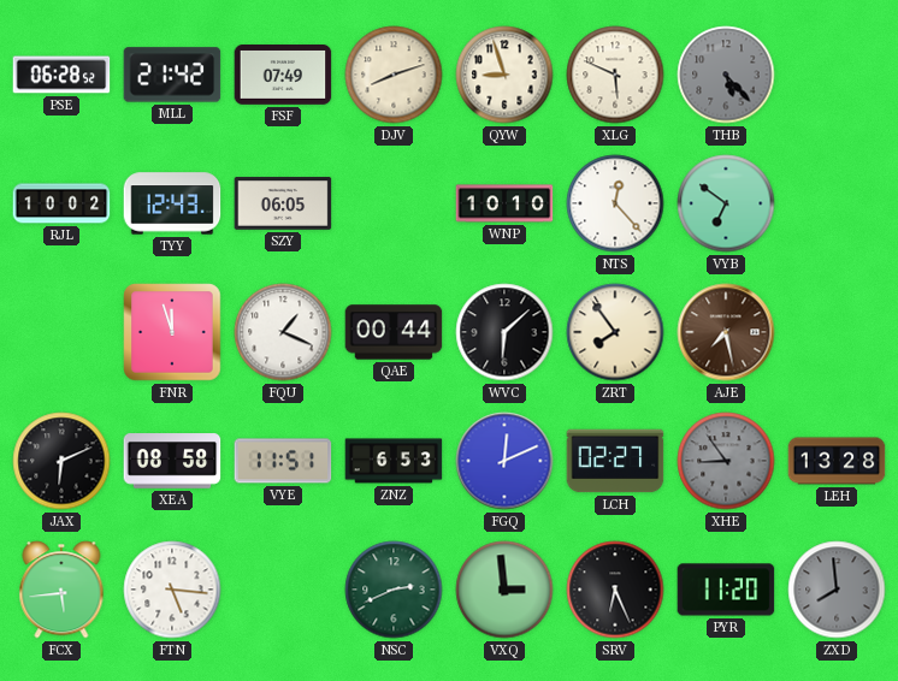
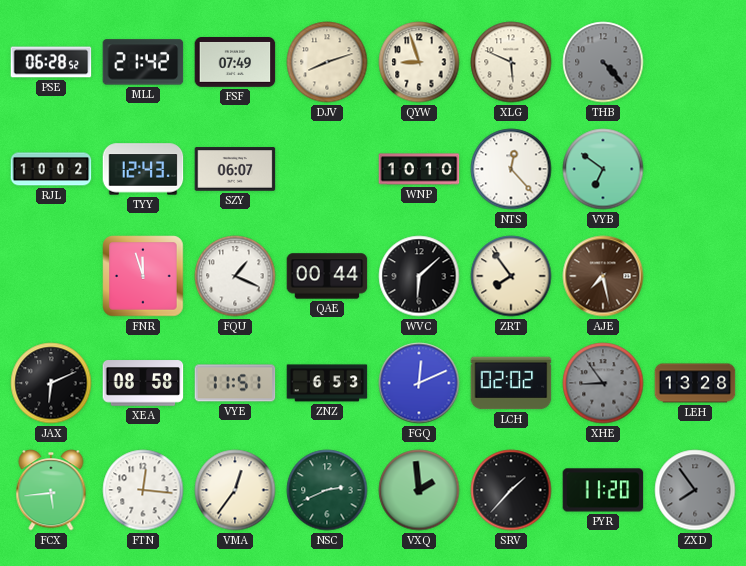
THB: 5:23 -> 4:23
SZY: 06:05 -> 06:07
LCH: 02:27 -> 02:02
FTN: 5:16 -> 12:16
VMA: none -> 12:36
VXQ: 2:59 -> 1:59
SRV: 6:26 -> 1:37
ZXD: 7:59 -> 7:54
